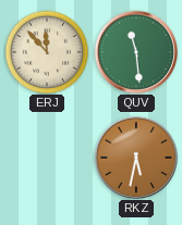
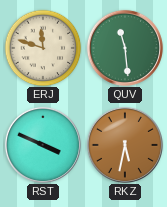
ERJ: 11:53 -> 11:48
RST: none -> 3:49
